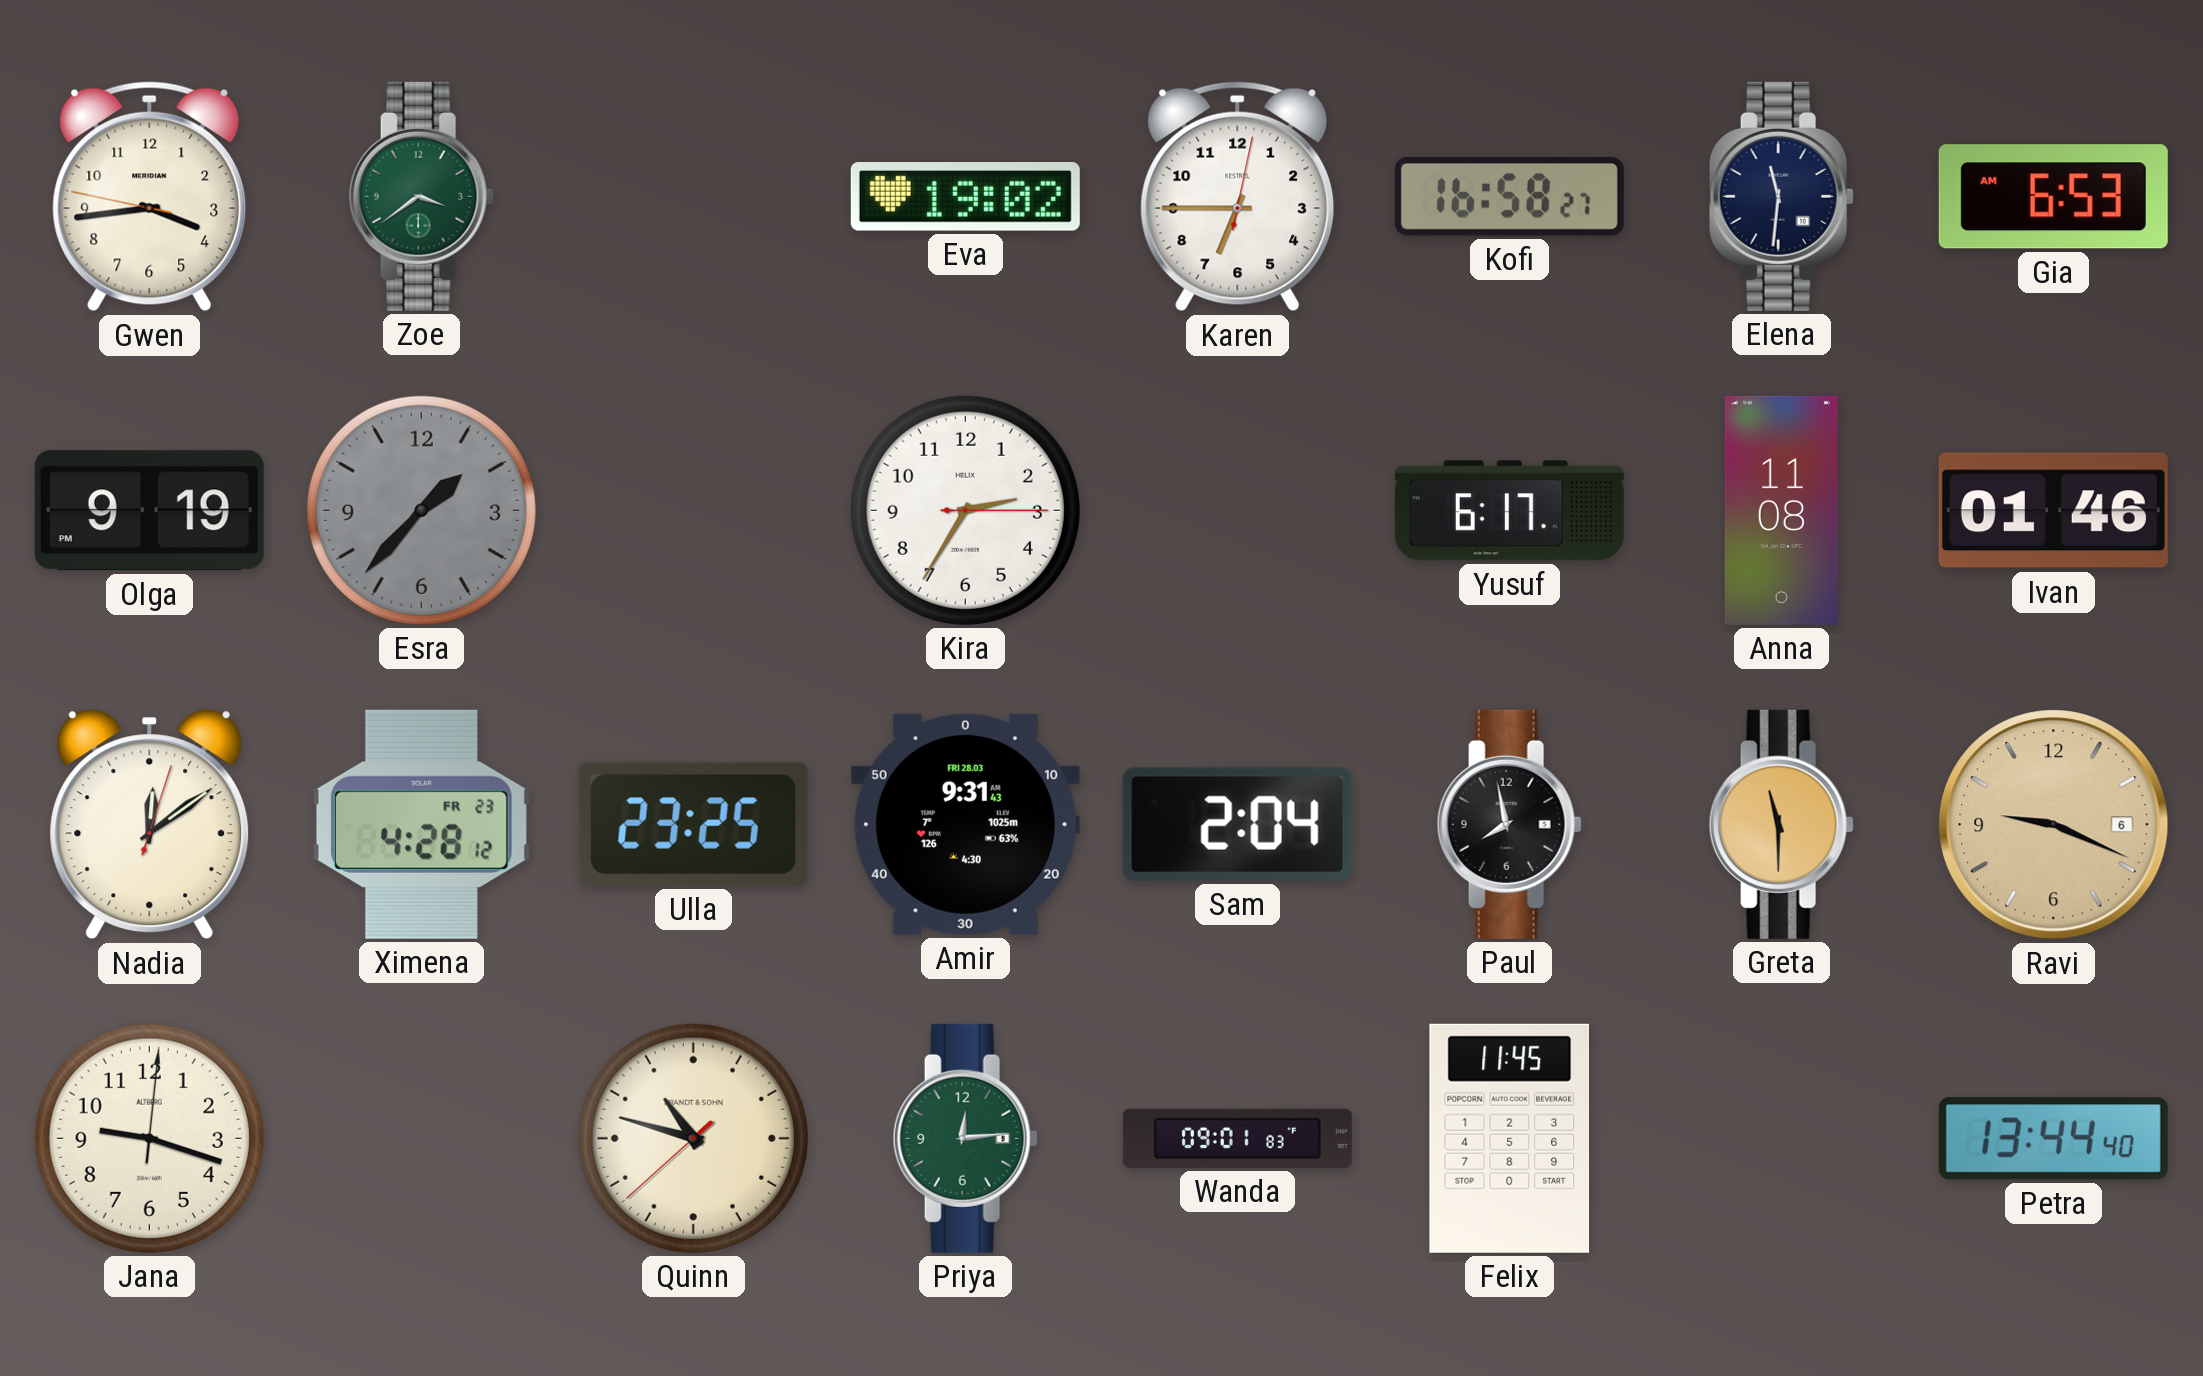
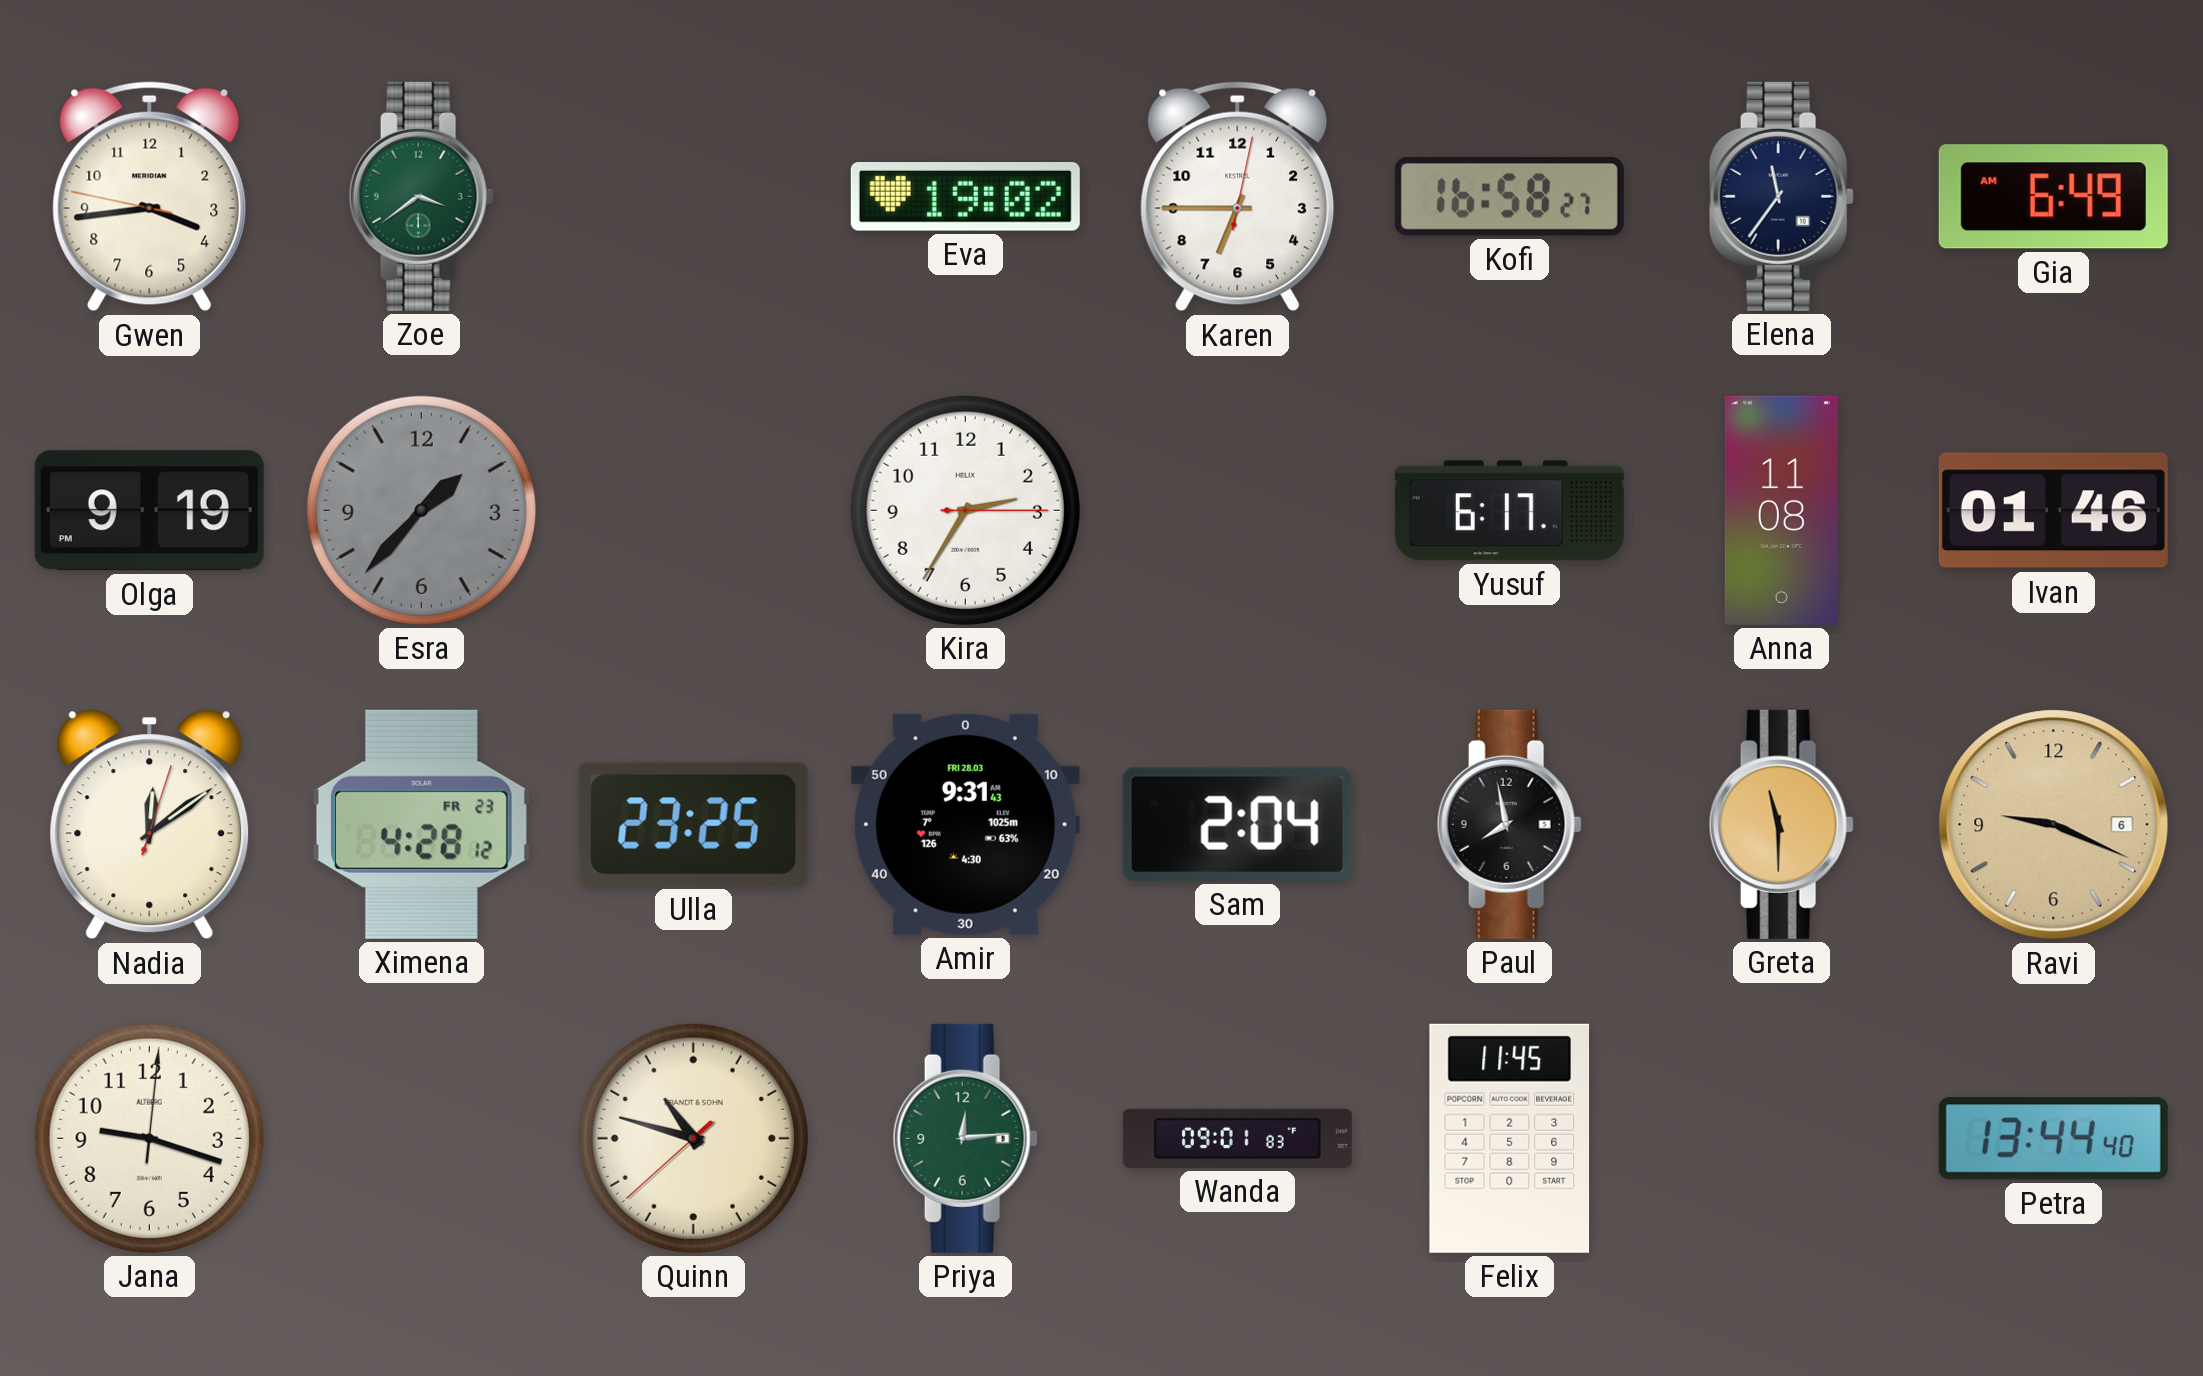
Elena: 11:31 -> 11:36
Gia: 6:53 -> 6:49
